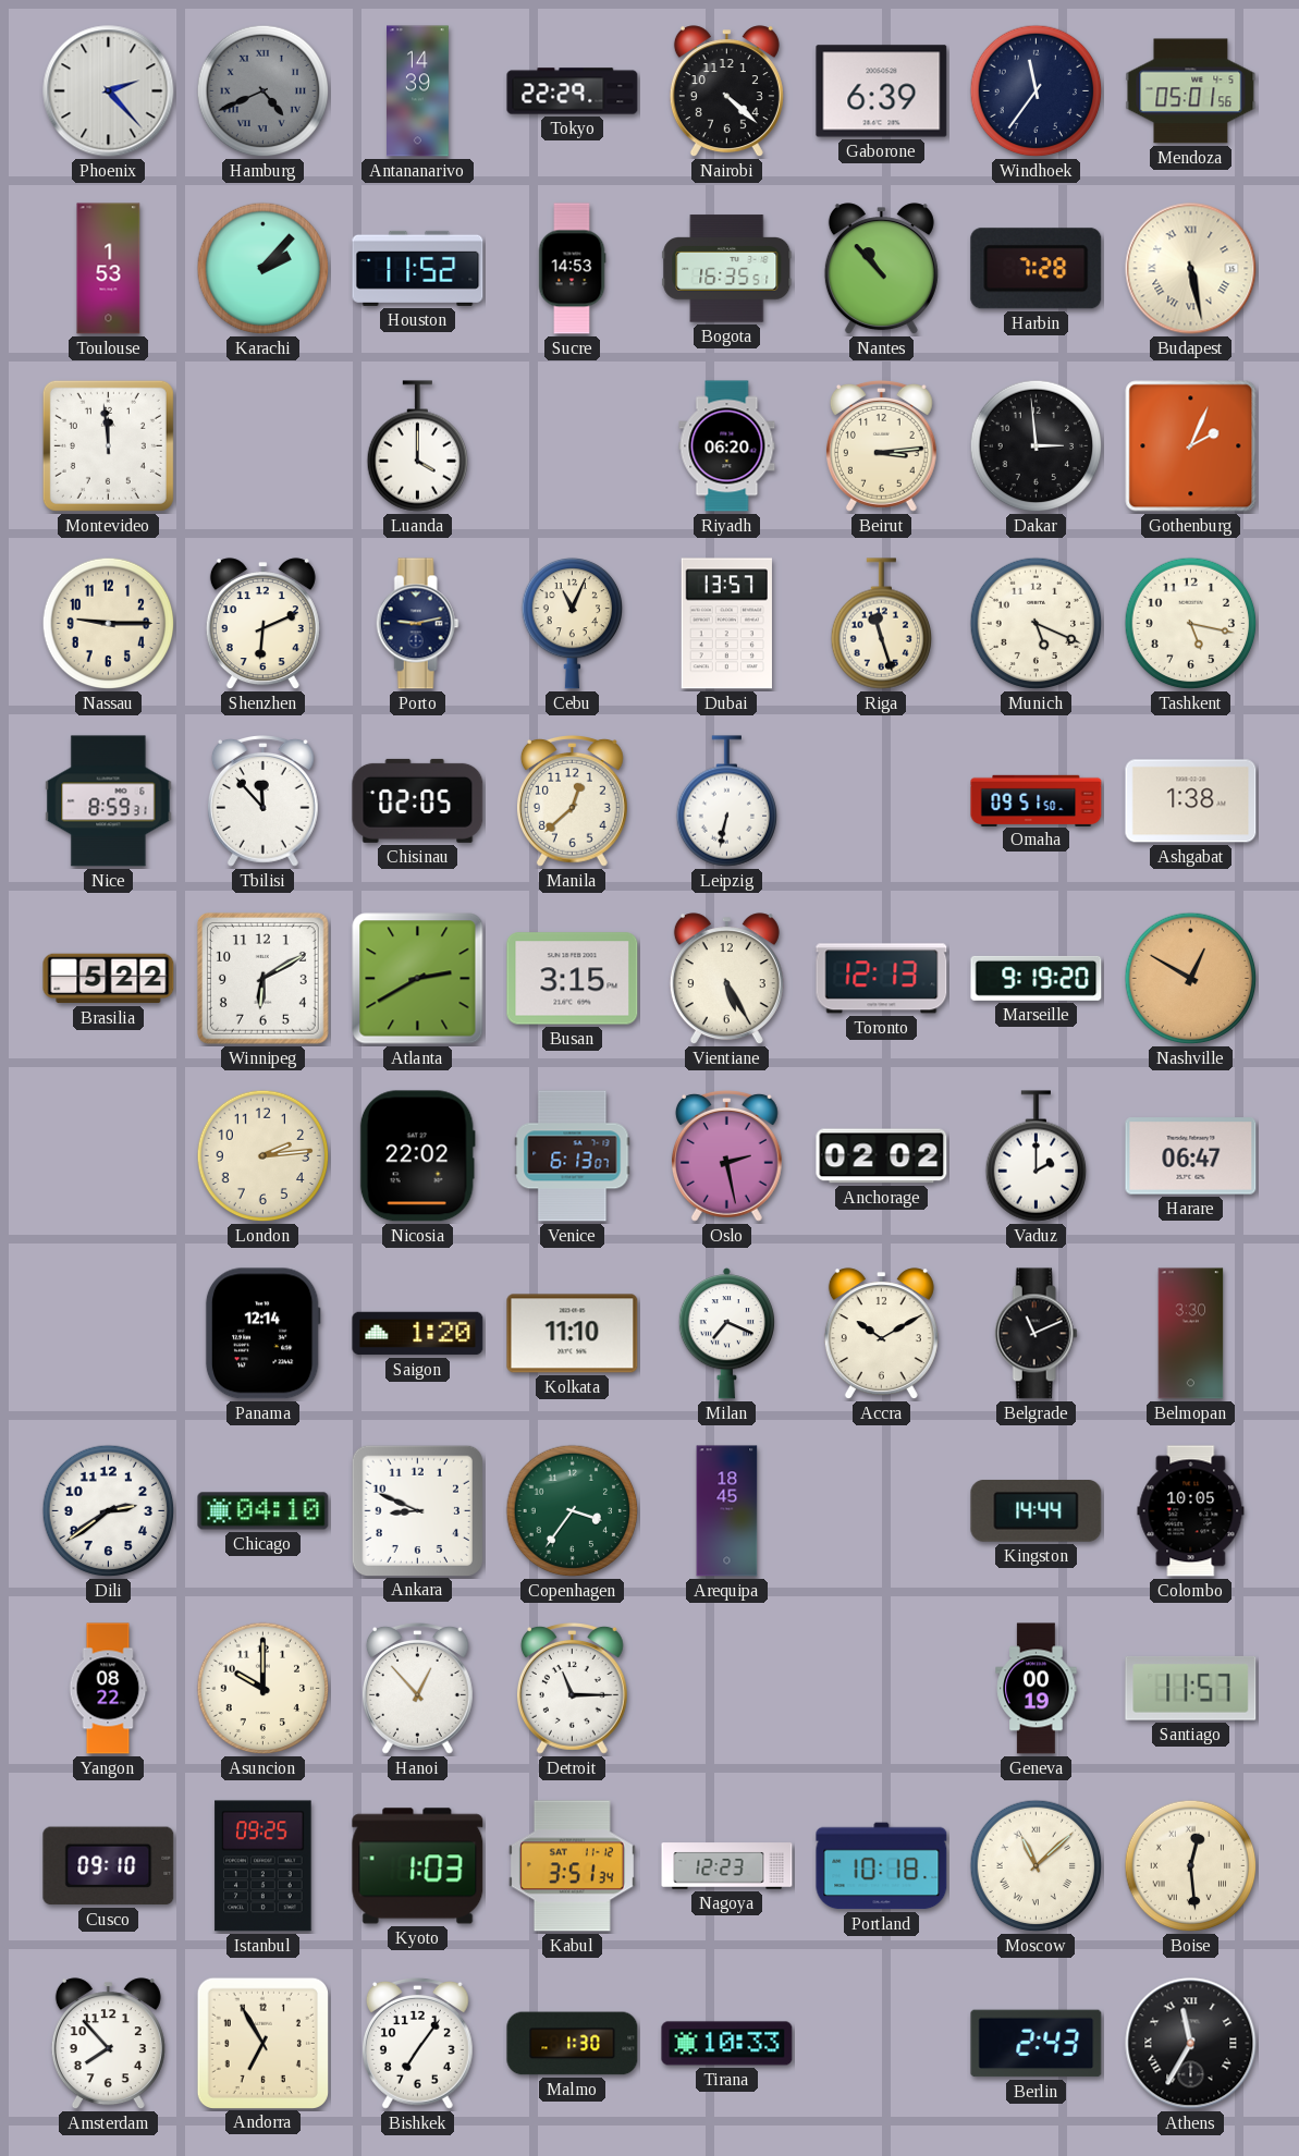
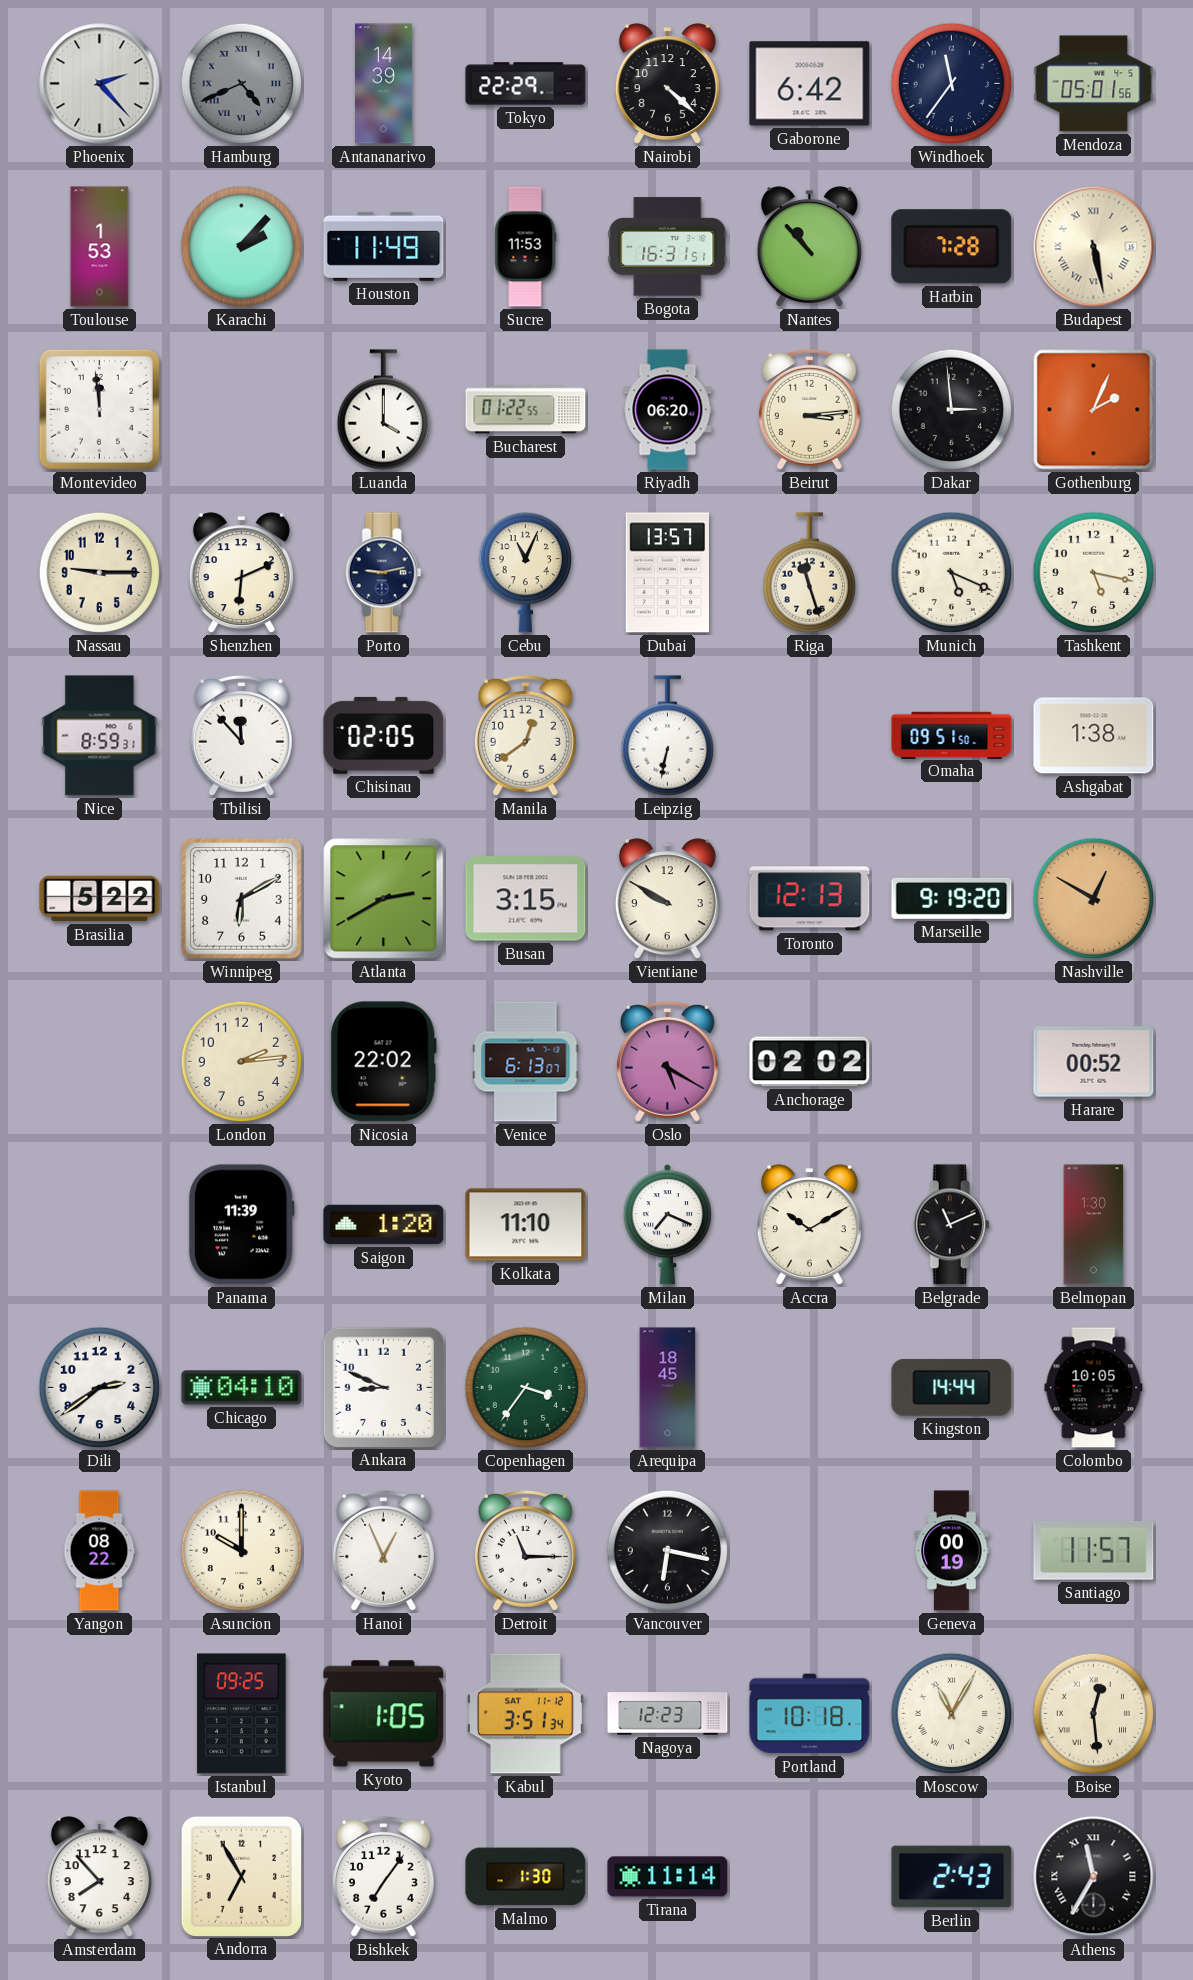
Gaborone: 6:39 -> 6:42
Houston: 11:52 -> 11:49
Sucre: 14:53 -> 11:53
Bogota: 16:35 -> 16:31
Bucharest: none -> 01:22
Manila: 12:38 -> 12:39
Vientiane: 5:25 -> 9:50
Oslo: 2:28 -> 5:20
Vaduz: 2:00 -> none
Harare: 06:47 -> 00:52
Panama: 12:14 -> 11:39
Belmopan: 3:30 -> 1:30
Hanoi: 12:53 -> 12:56
Vancouver: none -> 6:17
Cusco: 09:10 -> none
Kyoto: 1:03 -> 1:05
Moscow: 11:08 -> 11:05
Tirana: 10:33 -> 11:14
